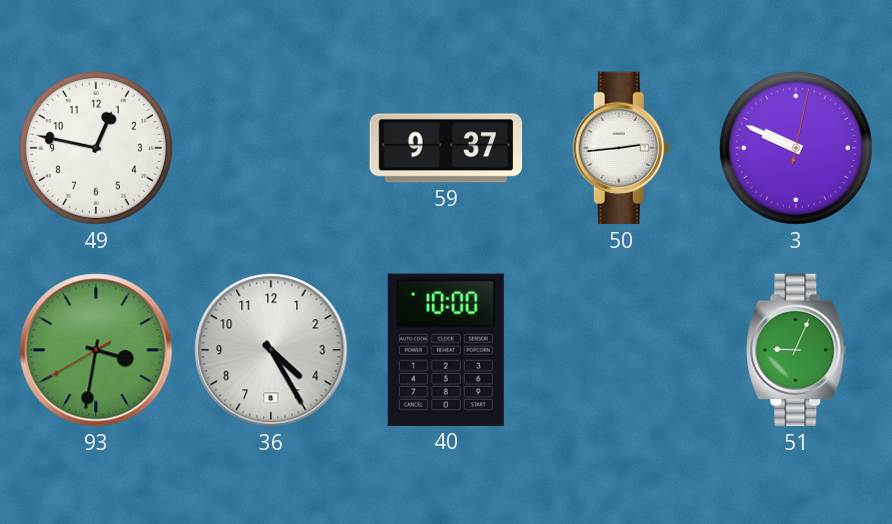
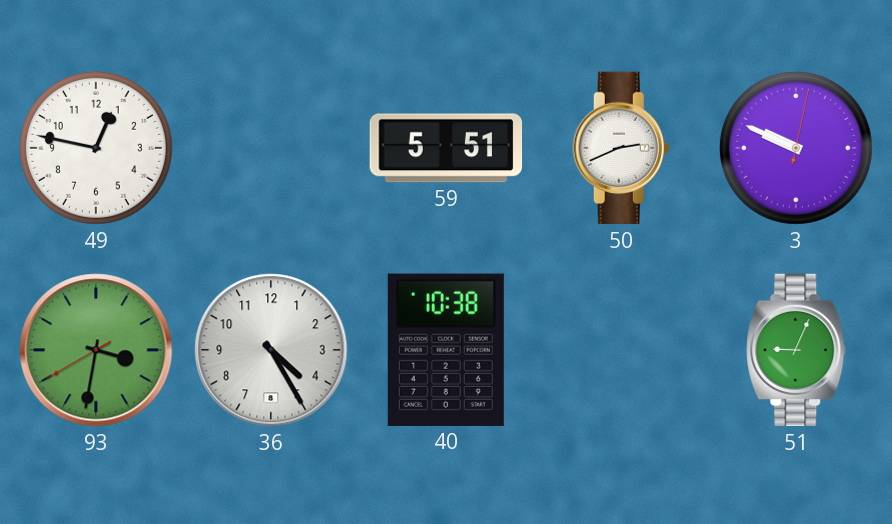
59: 9:37 -> 5:51
50: 2:44 -> 2:41
40: 10:00 -> 10:38
